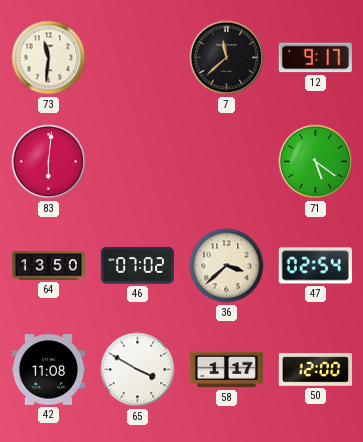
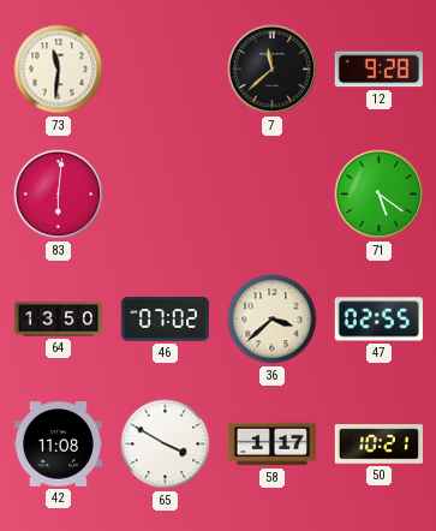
12: 9:17 -> 9:28
47: 02:54 -> 02:55
50: 12:00 -> 10:21
